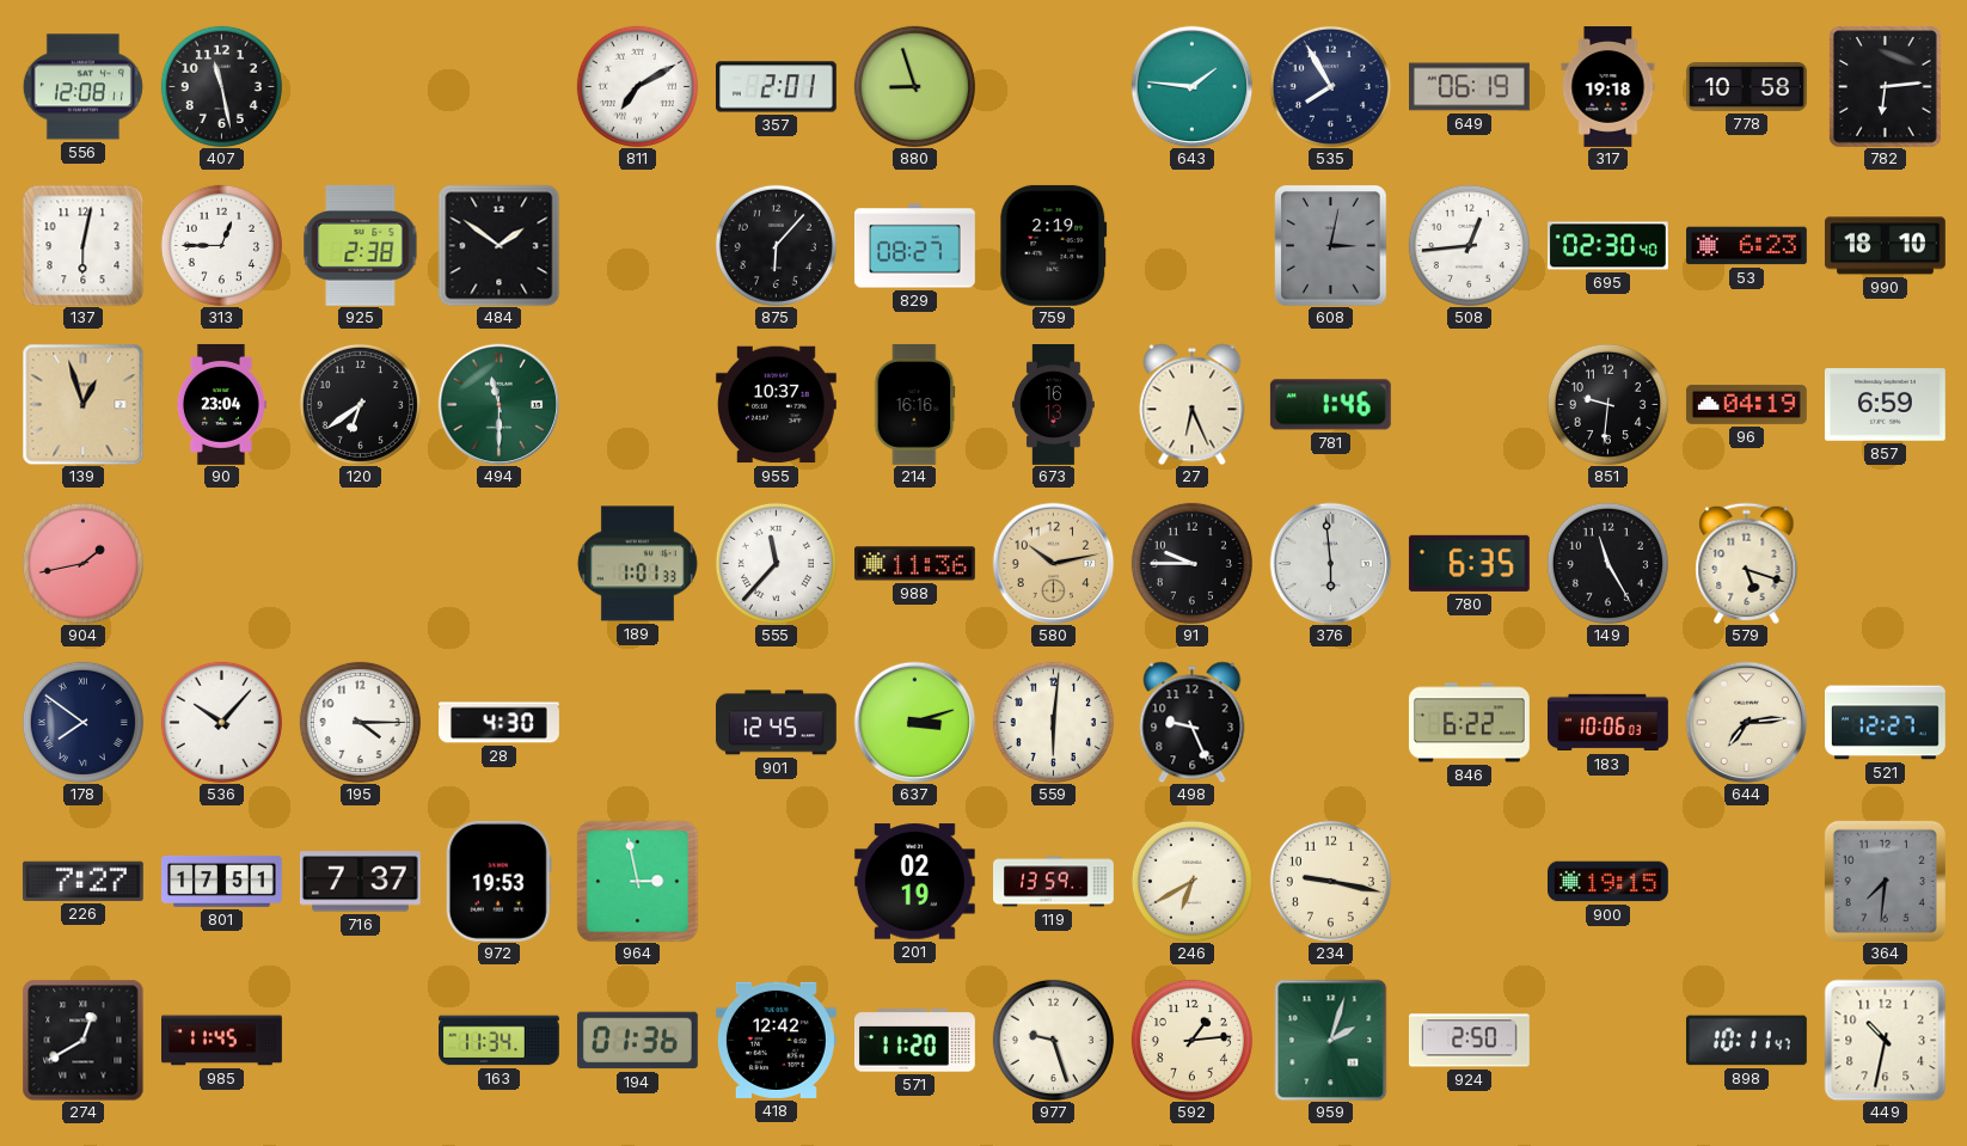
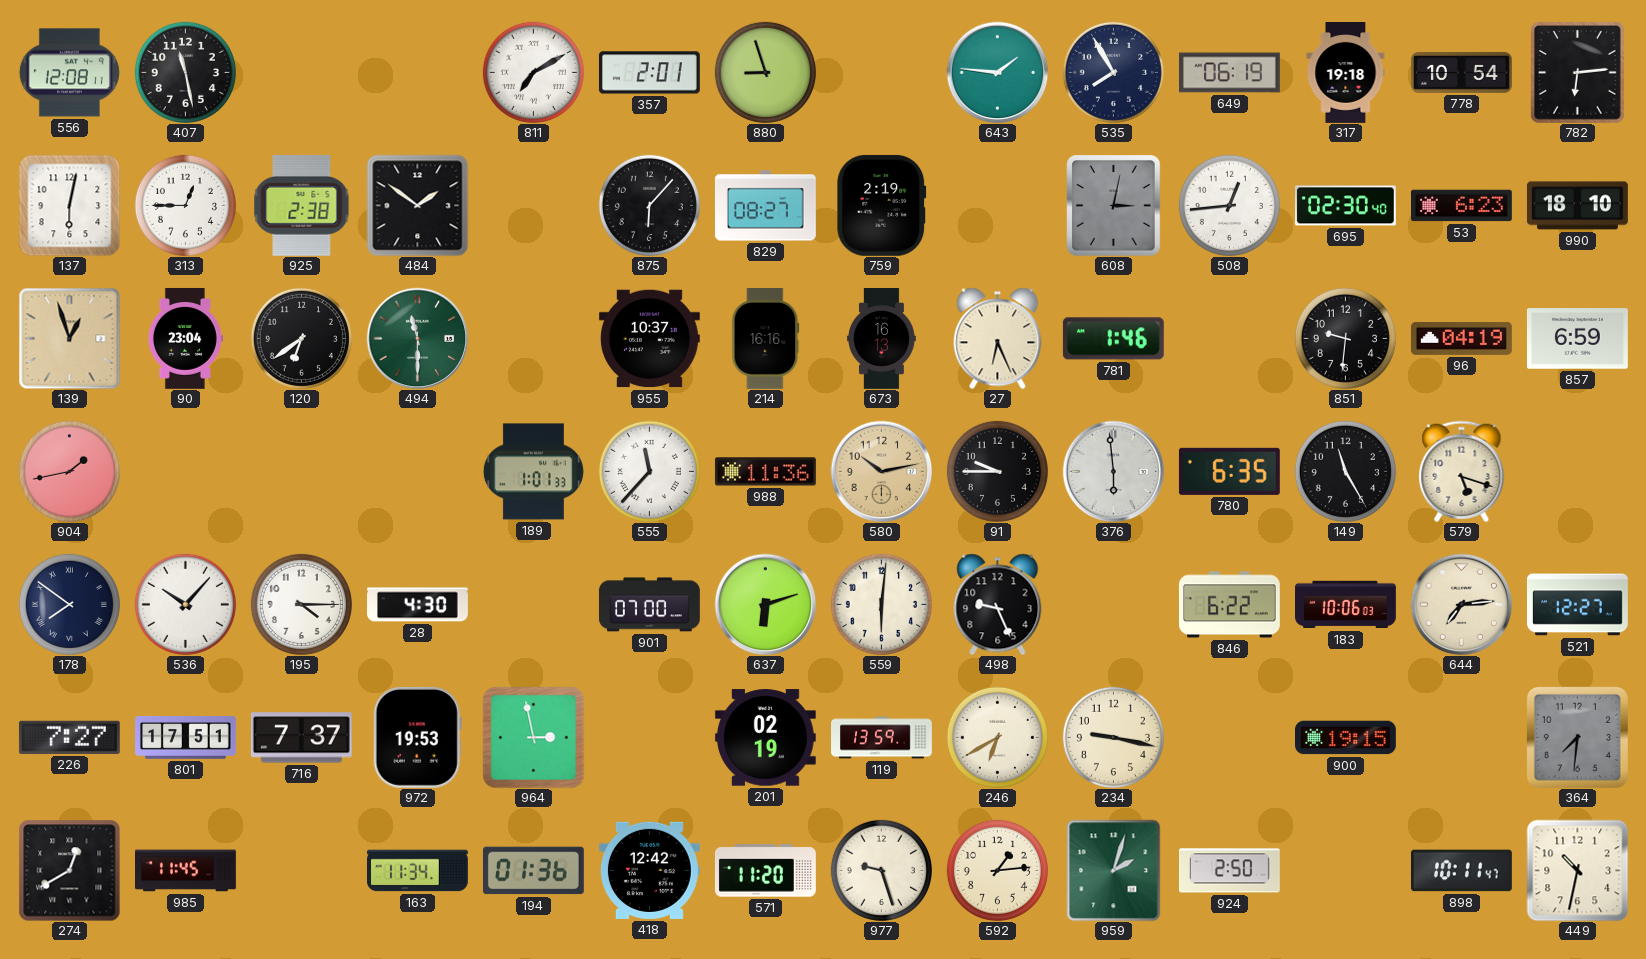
778: 10:58 -> 10:54
901: 12:45 -> 07:00
637: 3:12 -> 6:12
